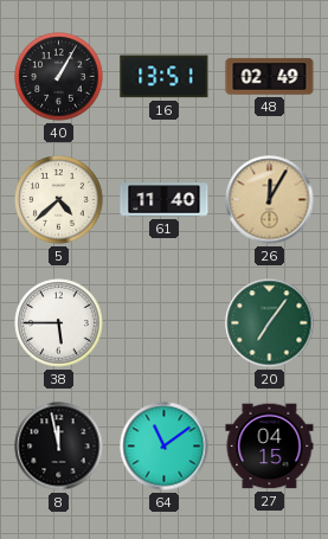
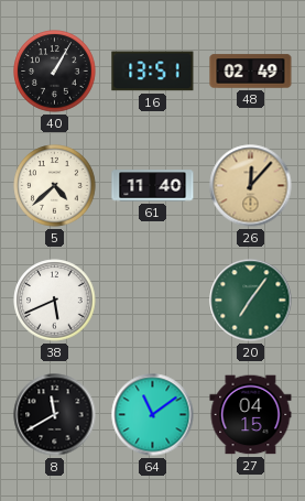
26: 12:05 -> 12:07
38: 5:45 -> 5:41
8: 11:58 -> 11:40
